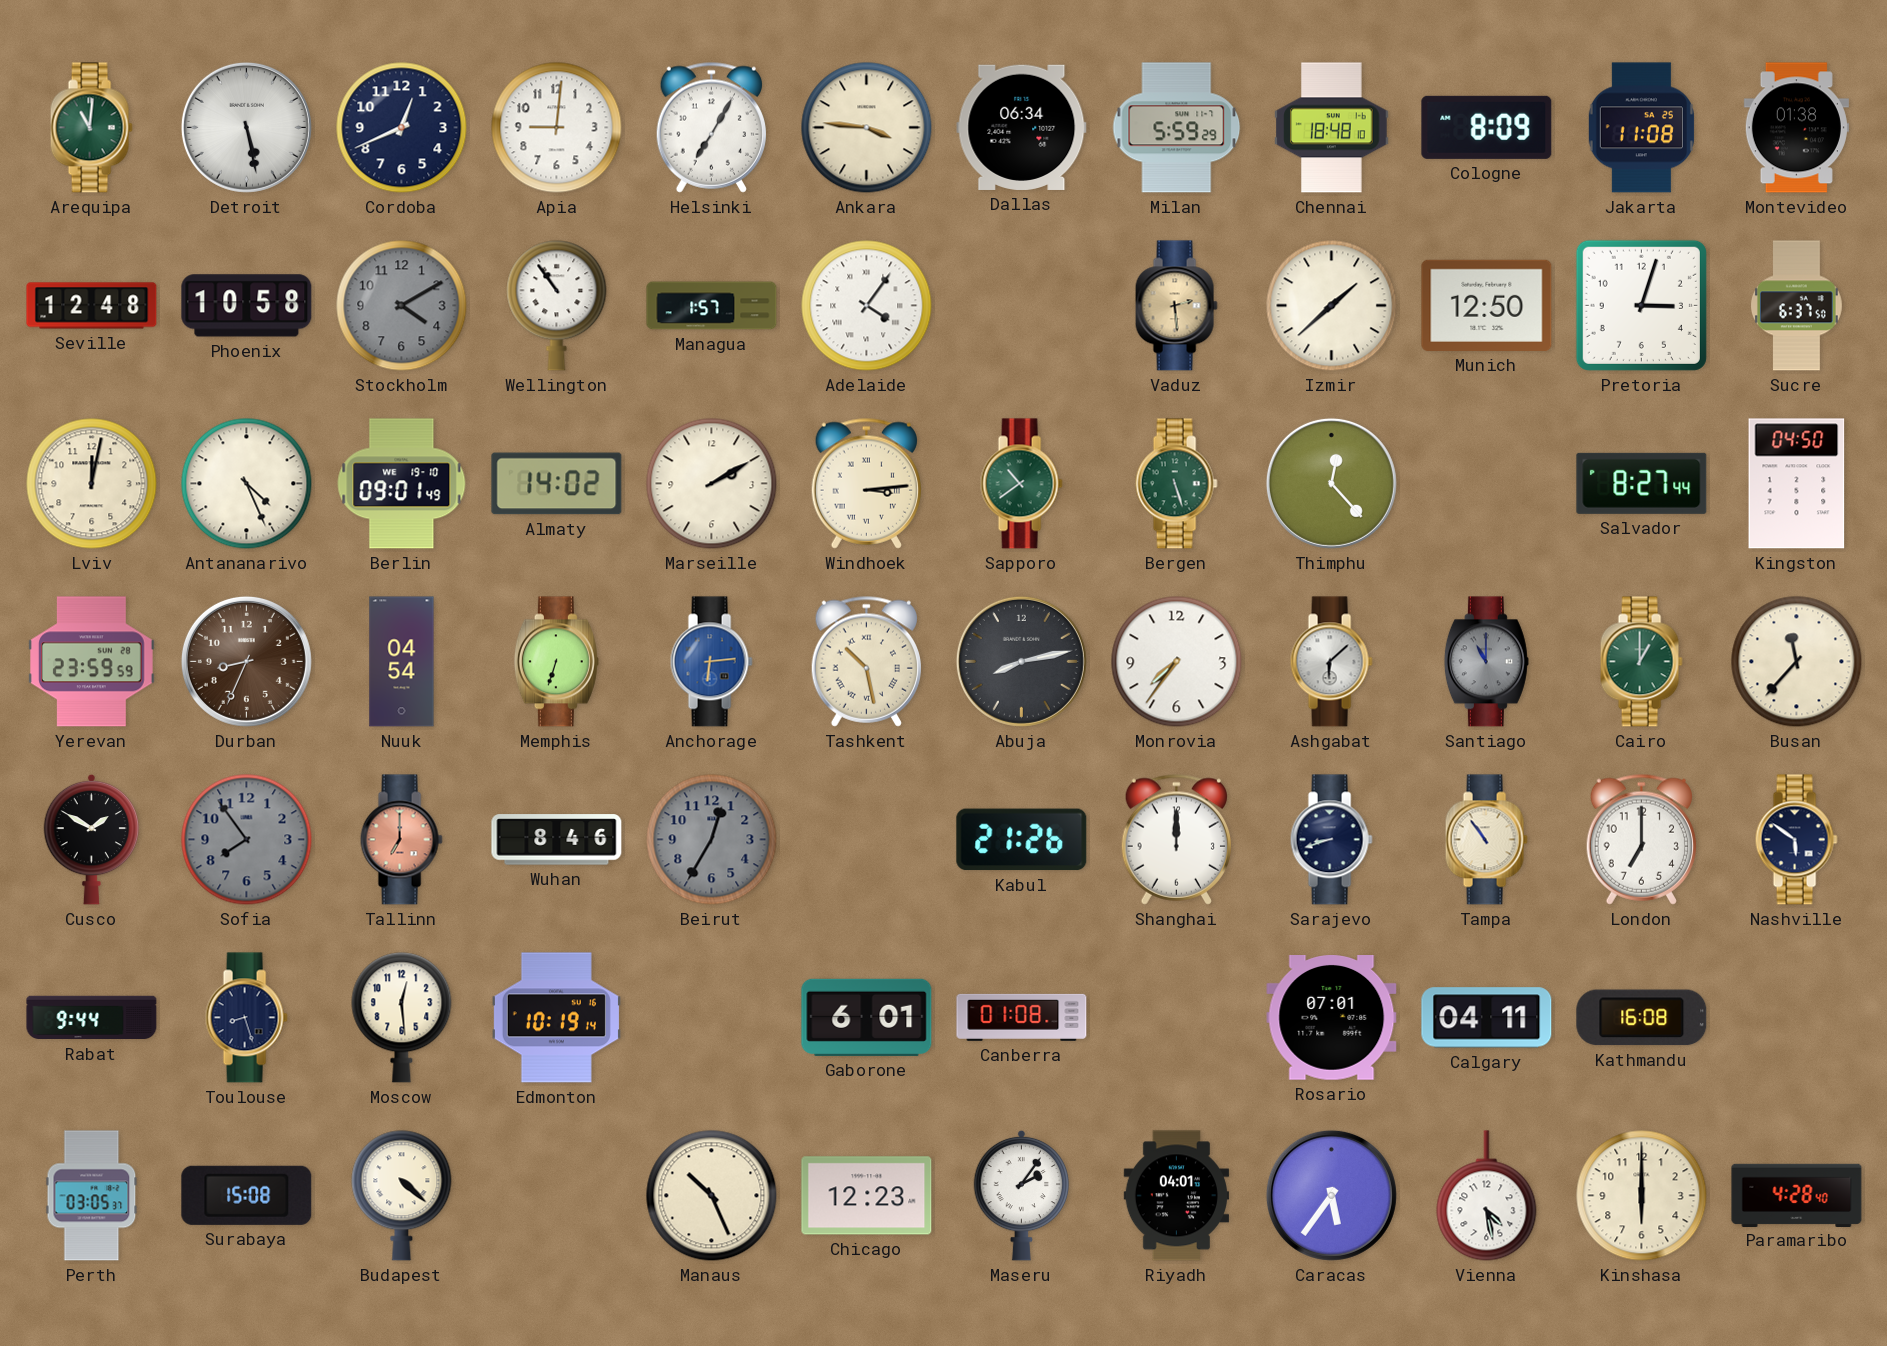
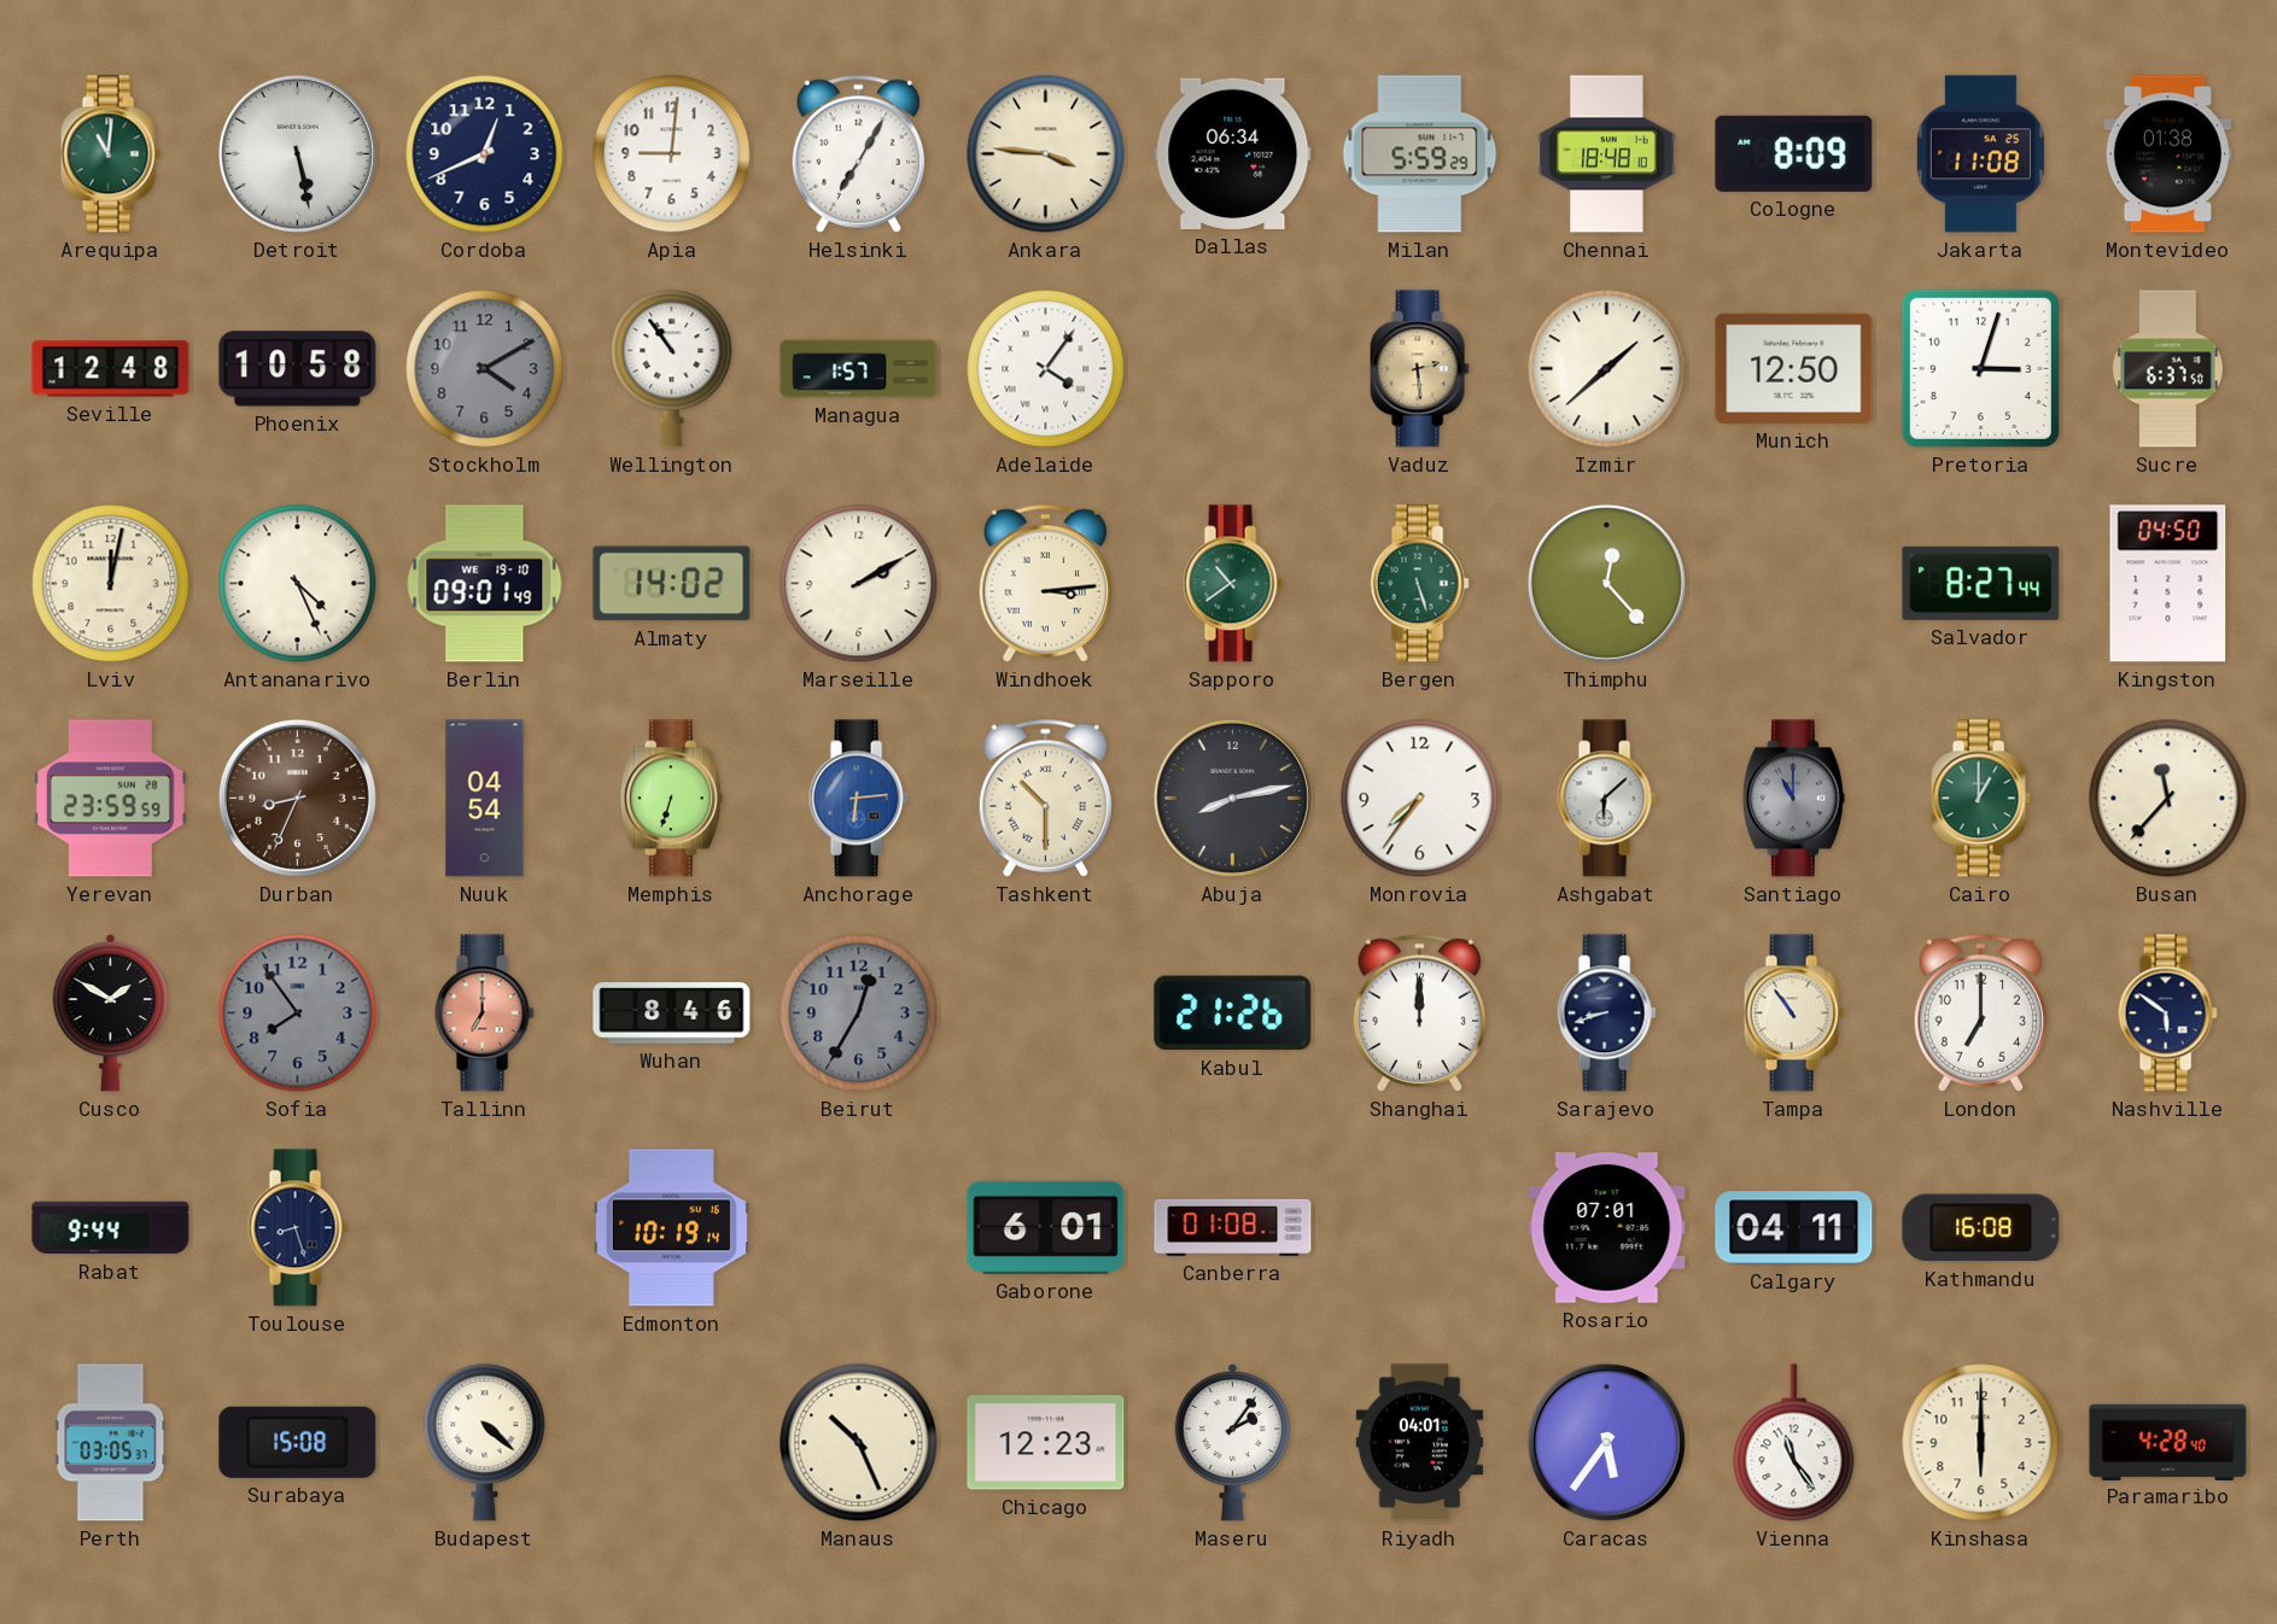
Tashkent: 10:28 -> 10:30
Moscow: 12:29 -> none
Vienna: 4:28 -> 11:24
